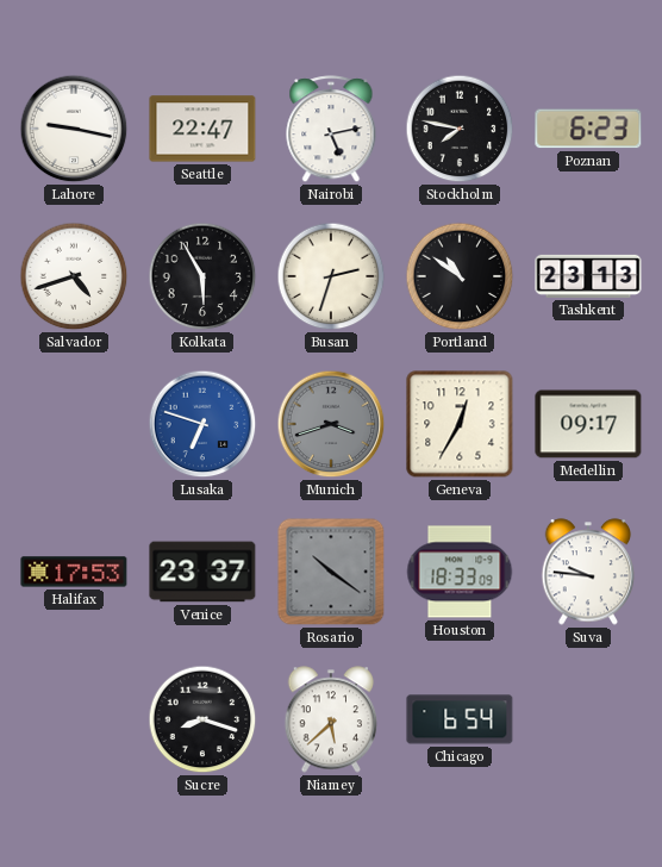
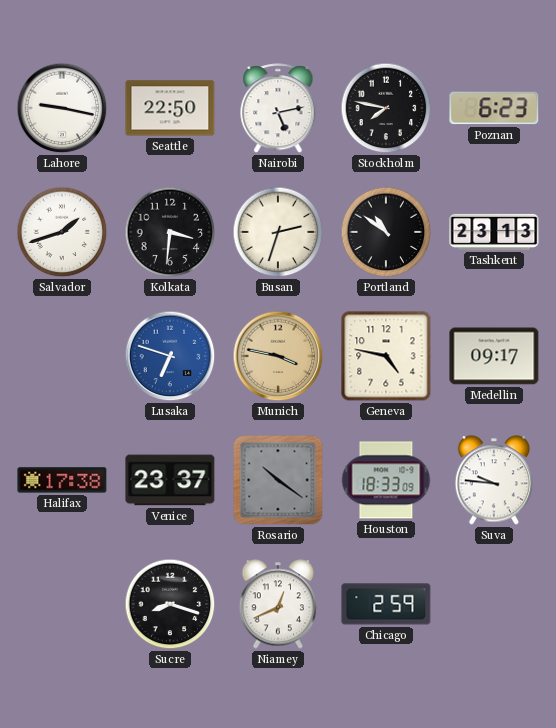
Seattle: 22:47 -> 22:50
Salvador: 4:42 -> 1:42
Kolkata: 5:55 -> 3:31
Munich: 3:42 -> 3:47
Munich dial: grey -> champagne
Geneva: 12:35 -> 4:47
Halifax: 17:53 -> 17:38
Niamey: 5:38 -> 12:41
Chicago: 6:54 -> 2:59
